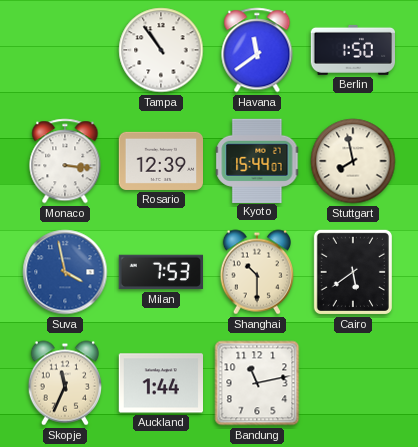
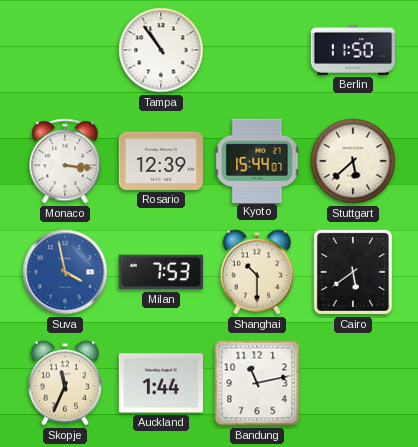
Havana: 11:39 -> none
Berlin: 1:50 -> 11:50
Stuttgart: 7:58 -> 5:38
